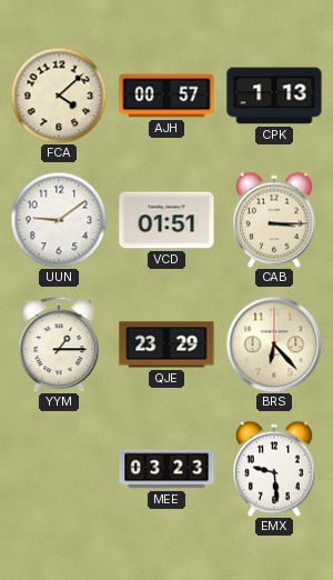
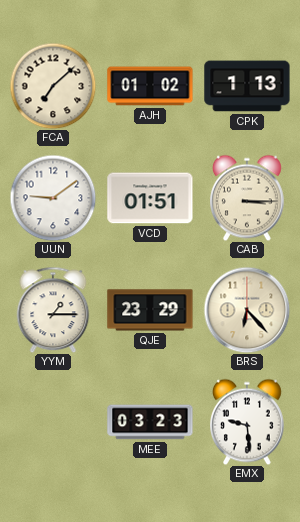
FCA: 4:08 -> 7:08
AJH: 00:57 -> 01:02
